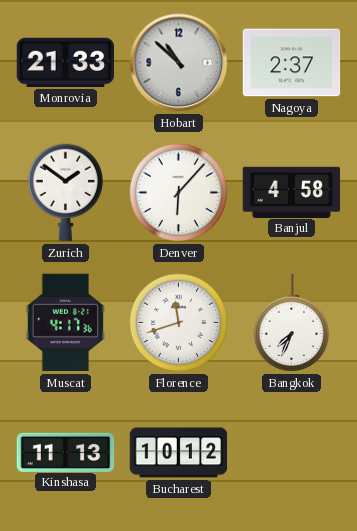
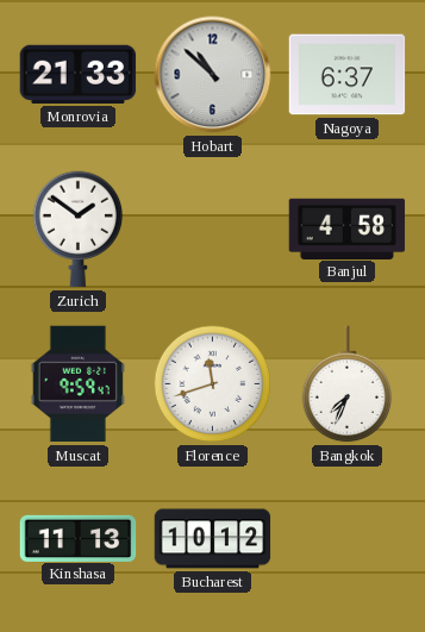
Nagoya: 2:37 -> 6:37
Denver: 6:07 -> none
Muscat: 4:17 -> 9:59
